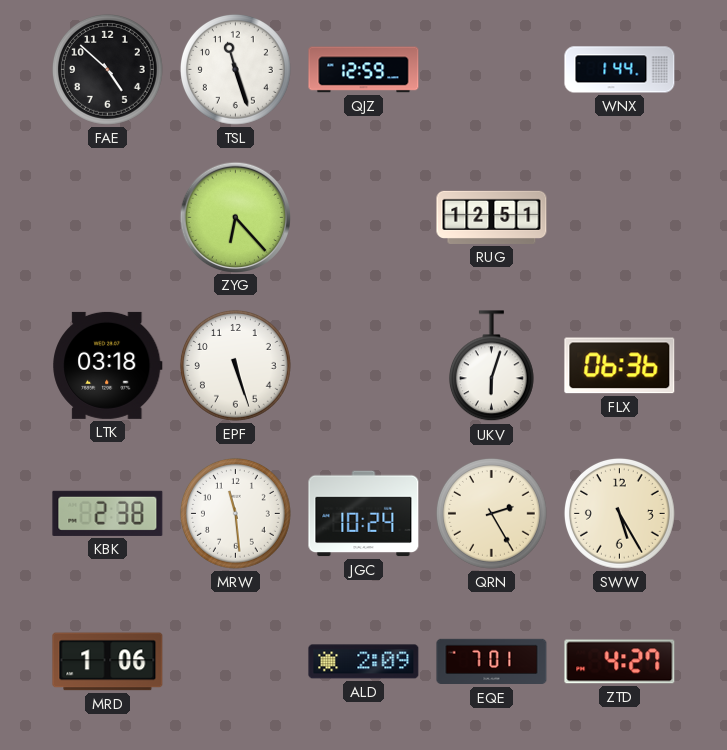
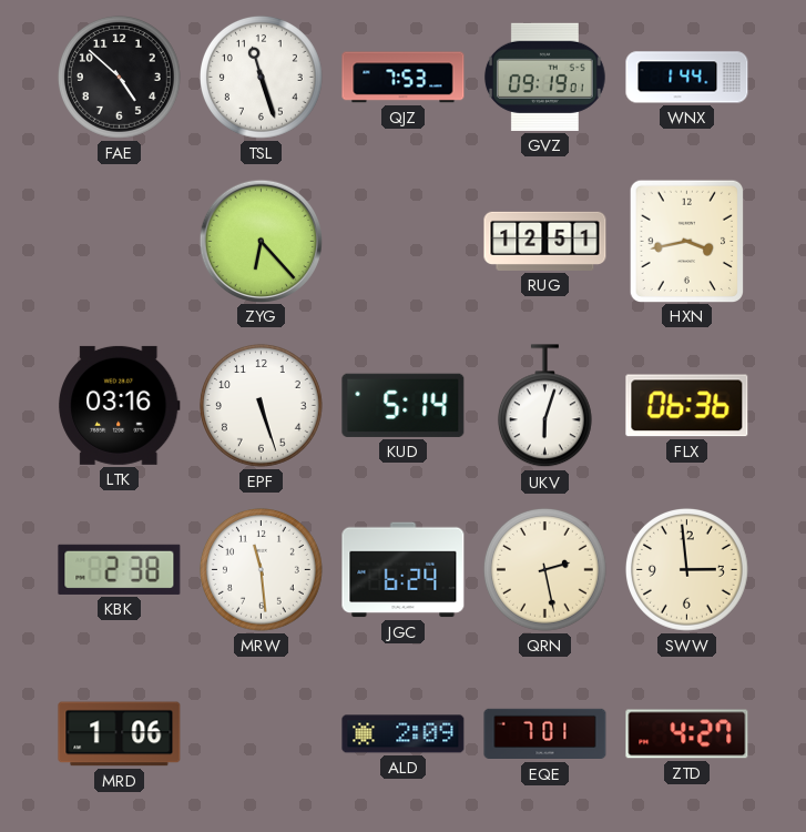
QJZ: 12:59 -> 7:53
GVZ: none -> 09:19
HXN: none -> 3:43
LTK: 03:18 -> 03:16
KUD: none -> 5:14
JGC: 10:24 -> 6:24
QRN: 2:25 -> 2:28
SWW: 5:25 -> 2:59
